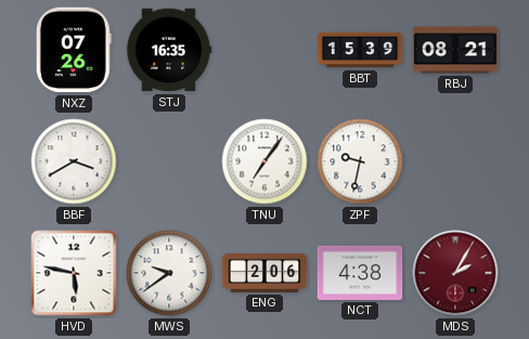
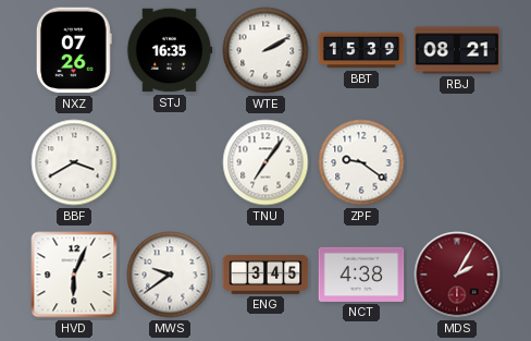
WTE: none -> 2:10
ZPF: 9:32 -> 9:21
HVD: 5:47 -> 6:04
ENG: 2:06 -> 3:45
